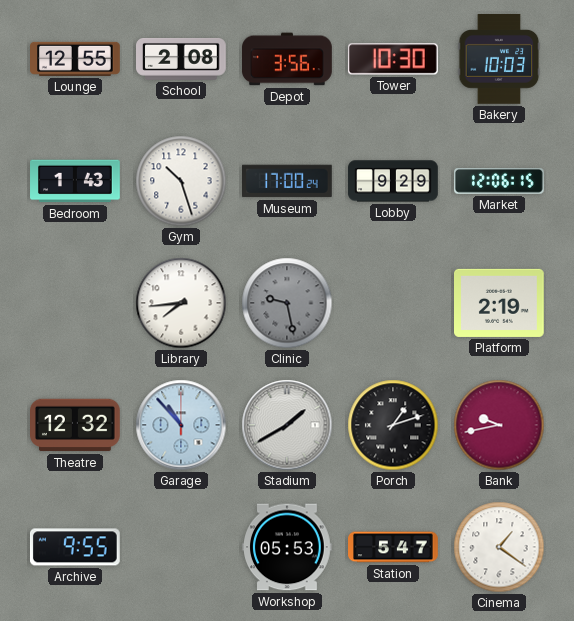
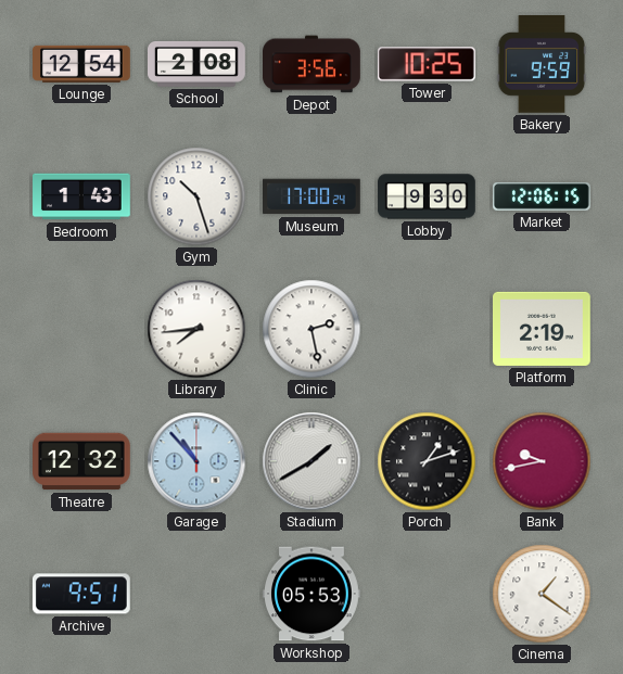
Lounge: 12:55 -> 12:54
Tower: 10:30 -> 10:25
Bakery: 10:03 -> 9:59
Lobby: 9:29 -> 9:30
Clinic: 9:28 -> 2:28
Clinic dial: grey -> white
Archive: 9:55 -> 9:51
Station: 5:47 -> none
